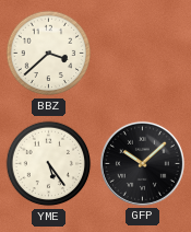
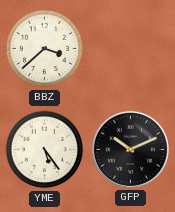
GFP: 10:08 -> 10:11
